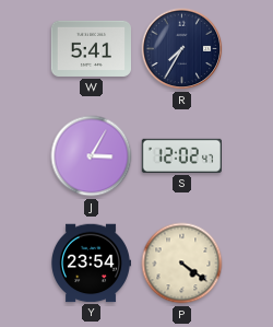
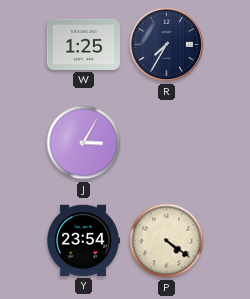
W: 5:41 -> 1:25
S: 12:02 -> none
